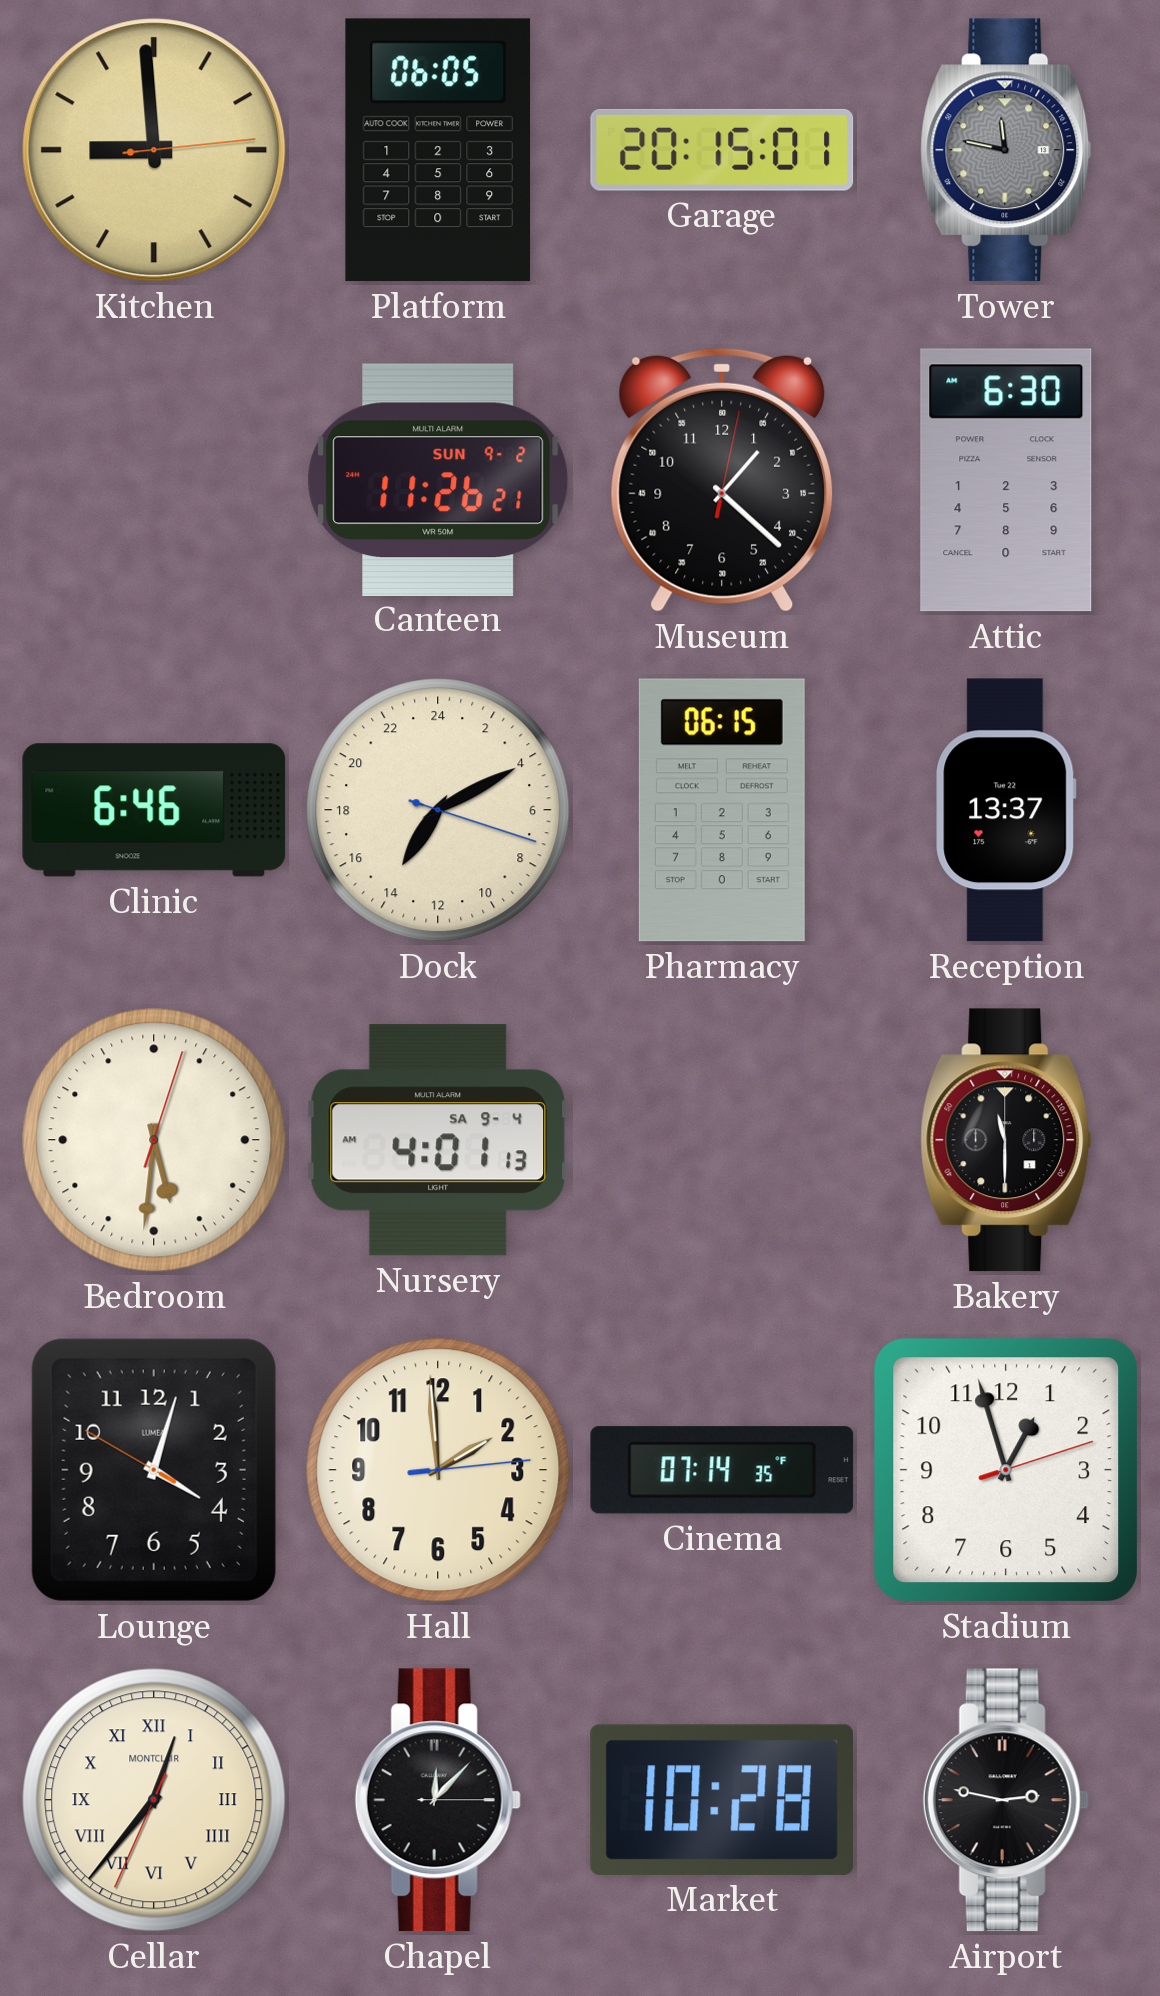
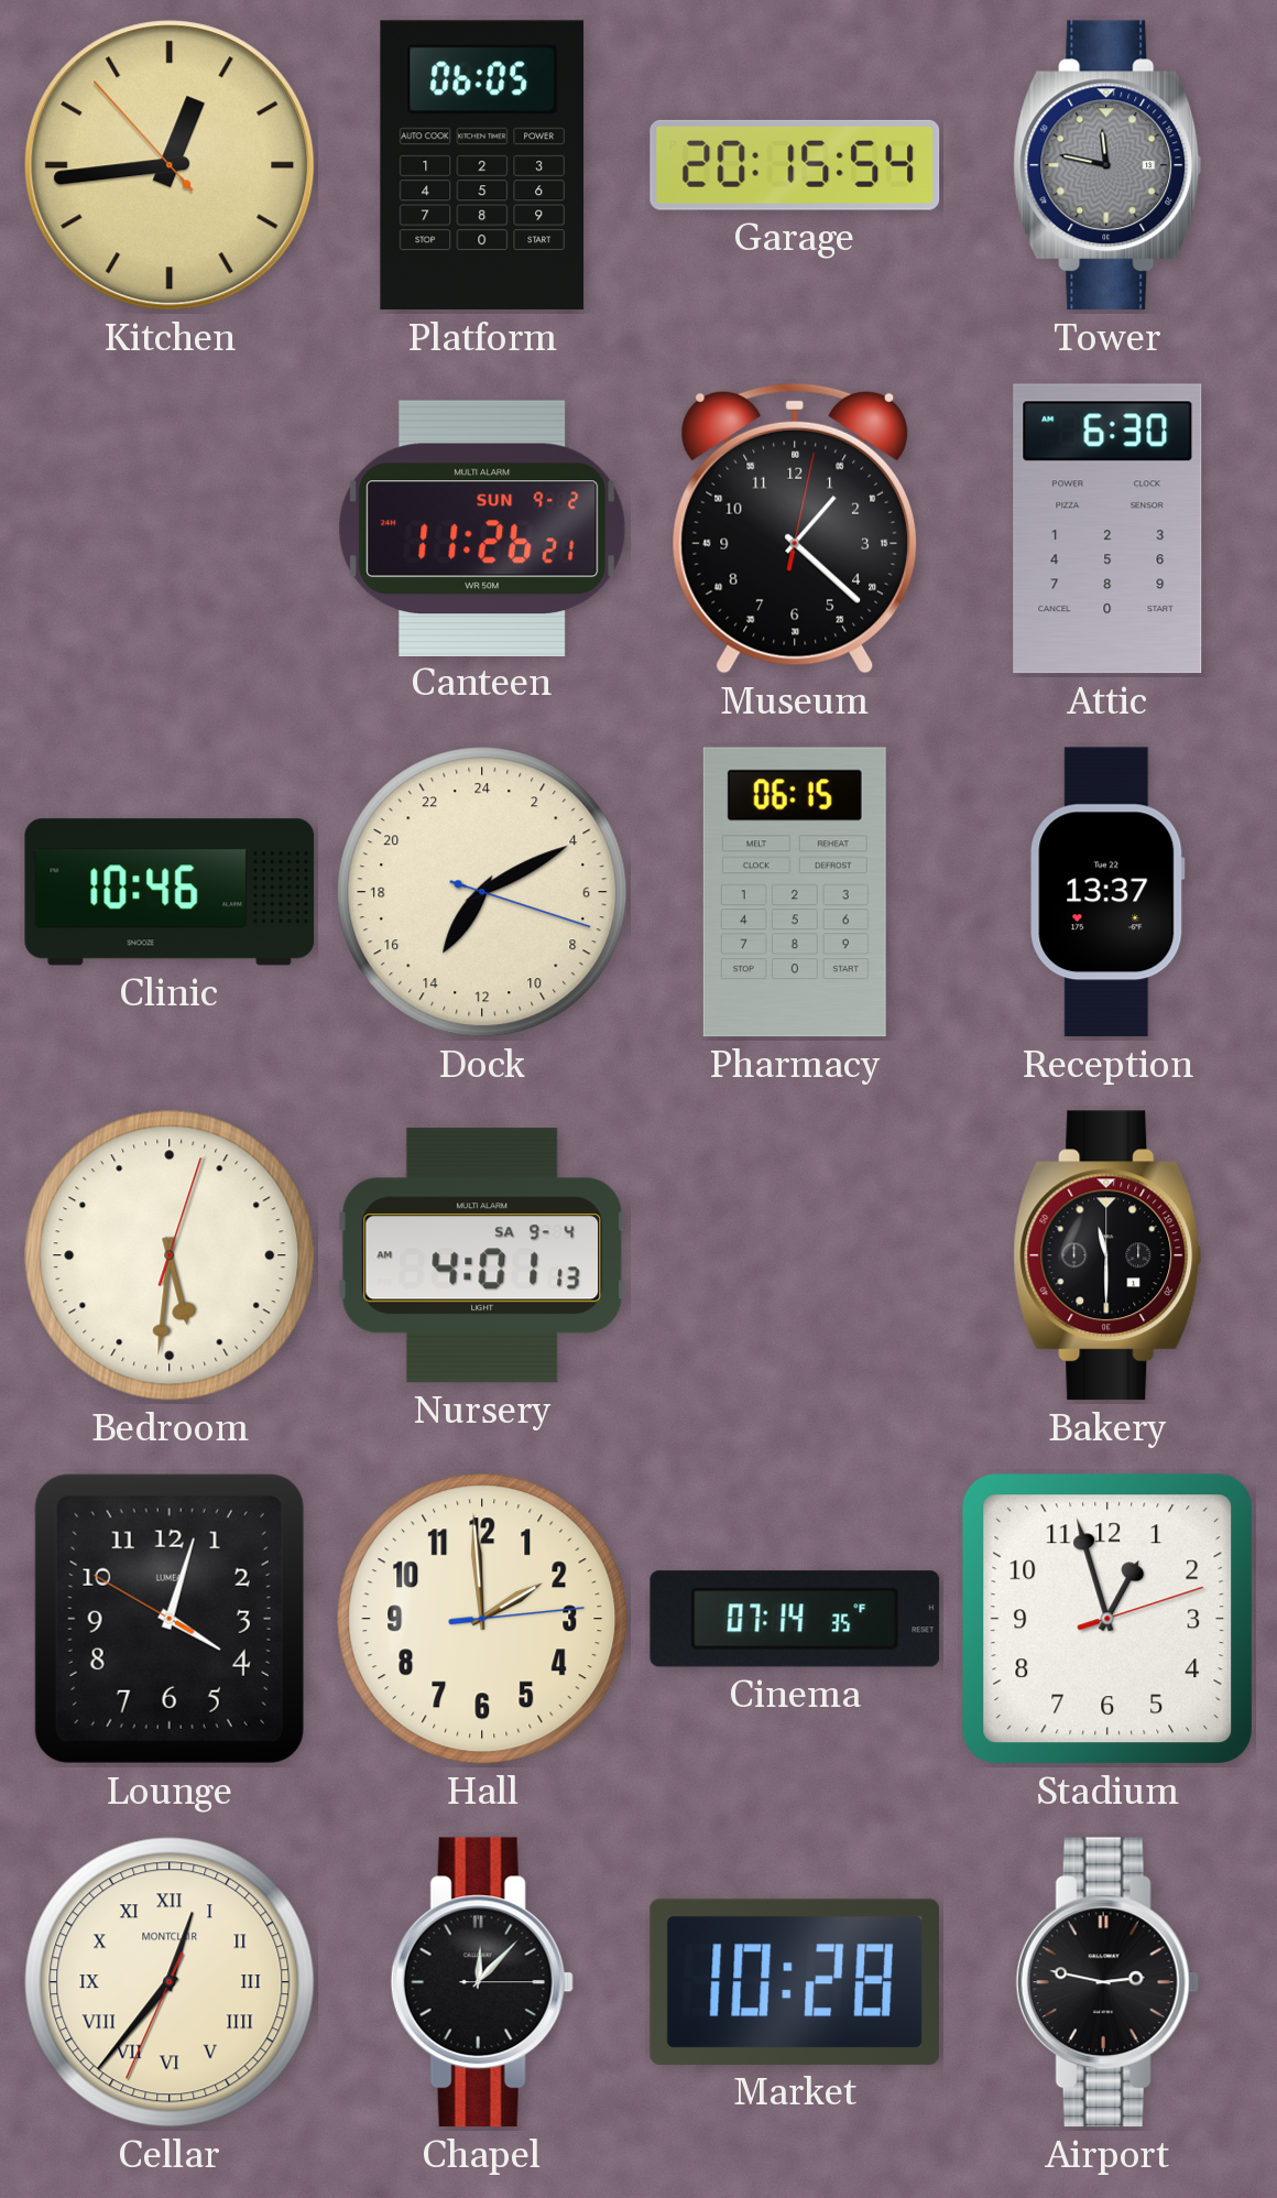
Kitchen: 8:59 -> 12:43
Garage: 20:15:01 -> 20:15:54
Clinic: 6:46 -> 10:46
